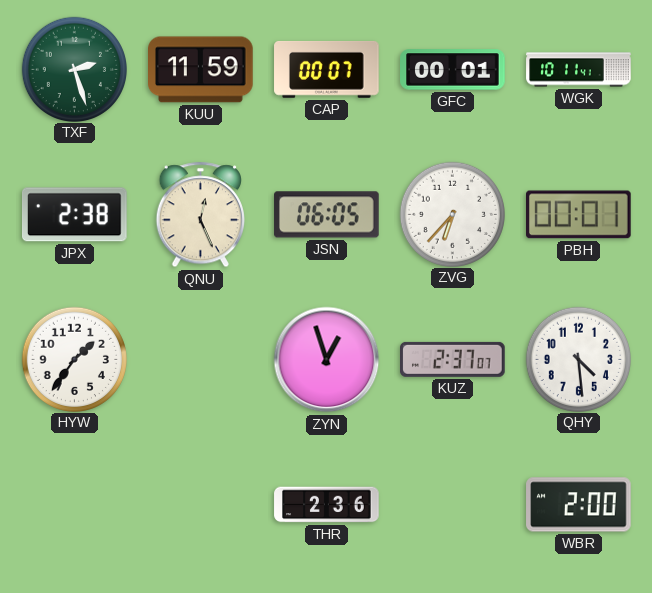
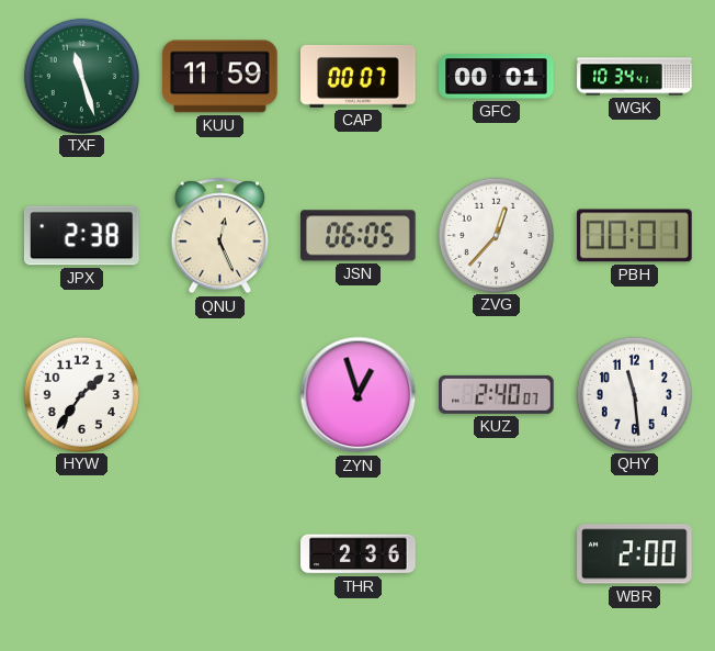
TXF: 2:27 -> 11:27
WGK: 10:11 -> 10:34
ZVG: 6:37 -> 12:37
KUZ: 2:37 -> 2:40
QHY: 4:29 -> 11:29
